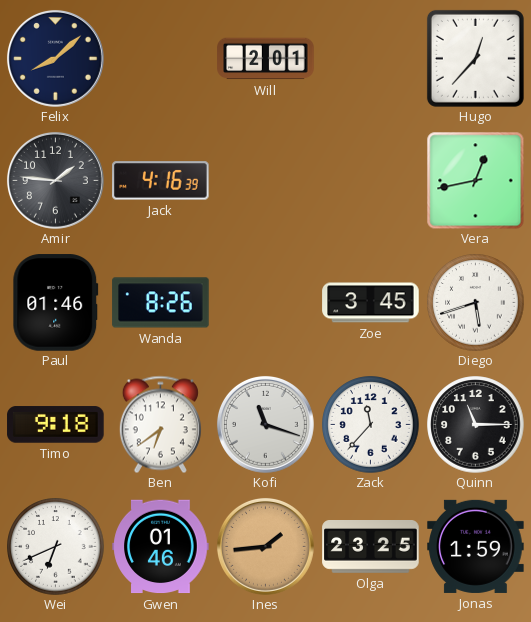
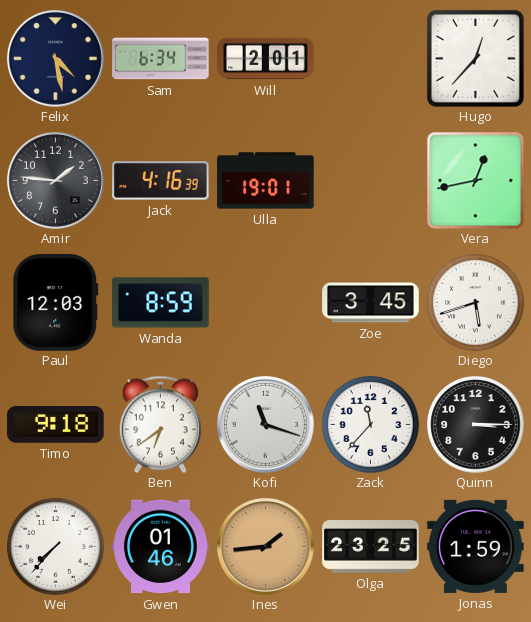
Felix: 8:08 -> 4:28
Sam: none -> 6:34
Ulla: none -> 19:01
Paul: 01:46 -> 12:03
Wanda: 8:26 -> 8:59
Quinn: 11:15 -> 3:15
Wei: 6:41 -> 7:37
